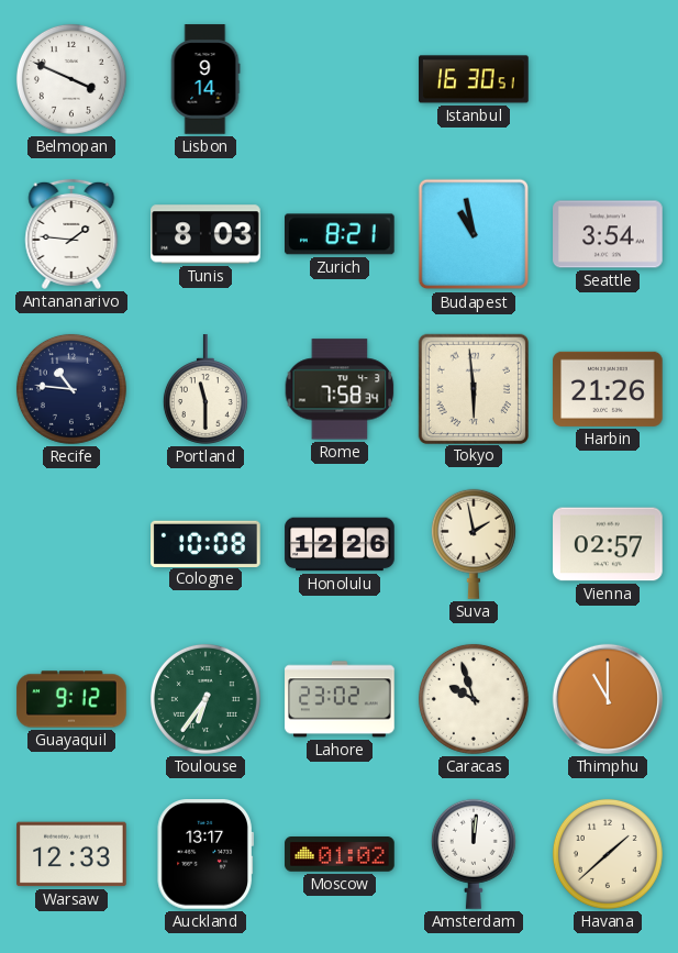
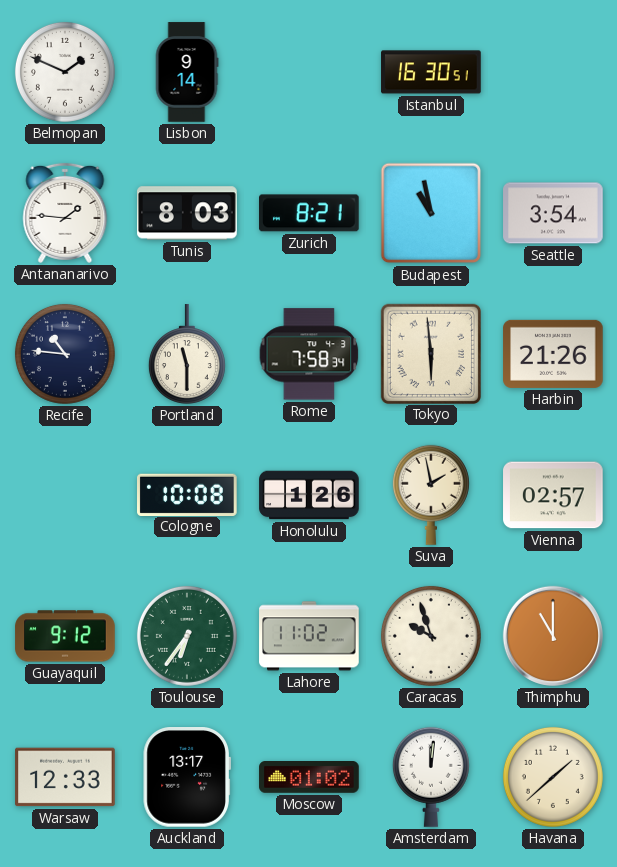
Belmopan: 3:49 -> 1:49
Honolulu: 12:26 -> 1:26
Lahore: 23:02 -> 11:02
